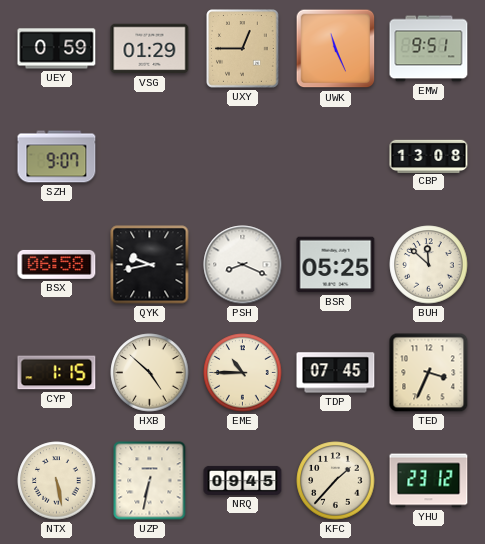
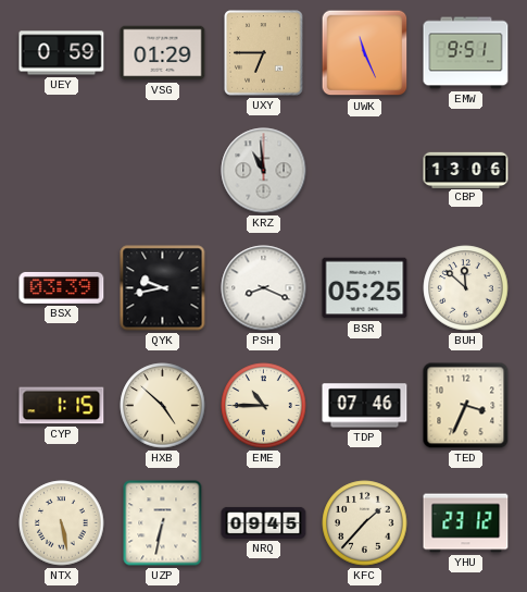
UXY: 12:45 -> 6:45
SZH: 9:07 -> none
KRZ: none -> 10:59
CBP: 13:08 -> 13:06
BSX: 06:58 -> 03:39
TDP: 07:45 -> 07:46
